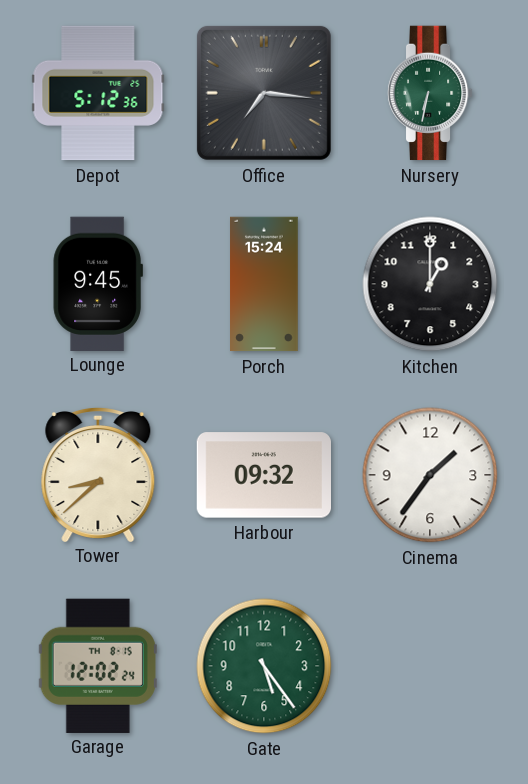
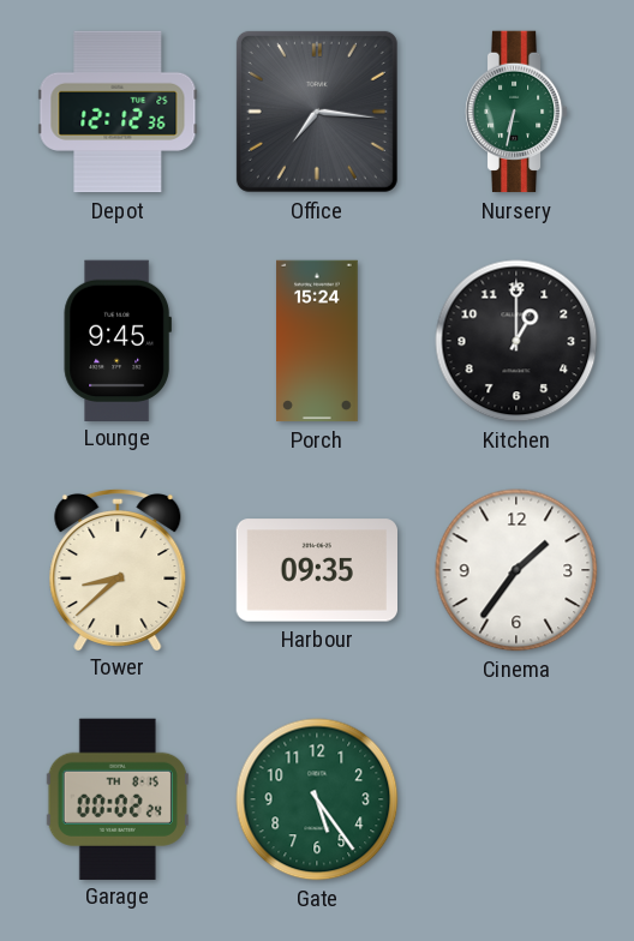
Depot: 5:12 -> 12:12
Harbour: 09:32 -> 09:35
Garage: 12:02 -> 00:02
